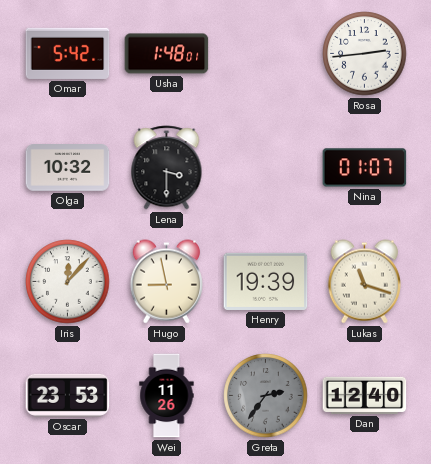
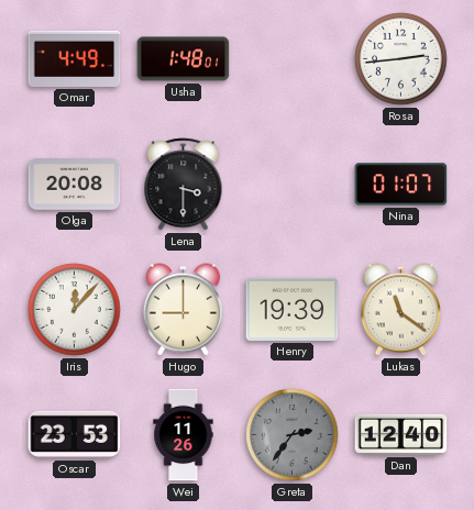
Omar: 5:42 -> 4:49
Olga: 10:32 -> 20:08
Hugo: 8:58 -> 9:00
Lukas: 11:18 -> 11:21
